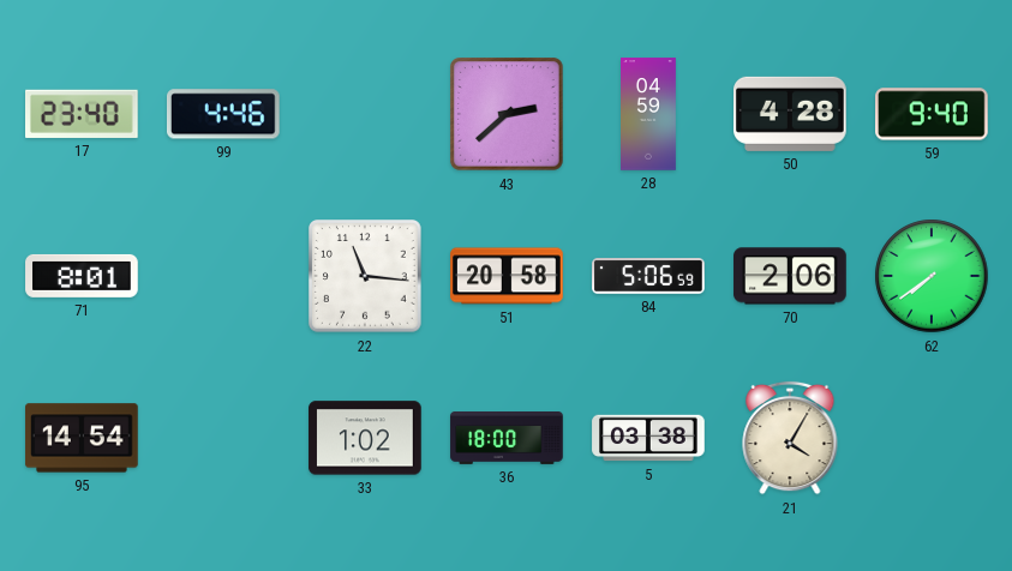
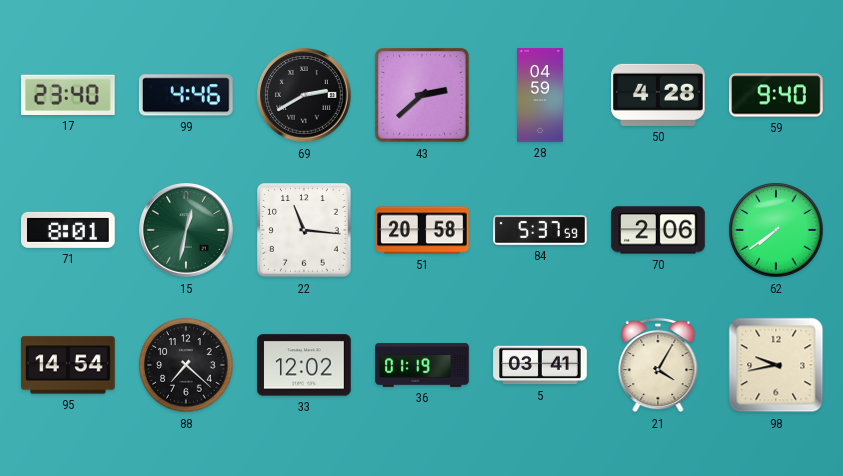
69: none -> 2:40
15: none -> 12:32
84: 5:06 -> 5:37
88: none -> 7:22
33: 1:02 -> 12:02
36: 18:00 -> 01:19
5: 03:38 -> 03:41
98: none -> 9:43
